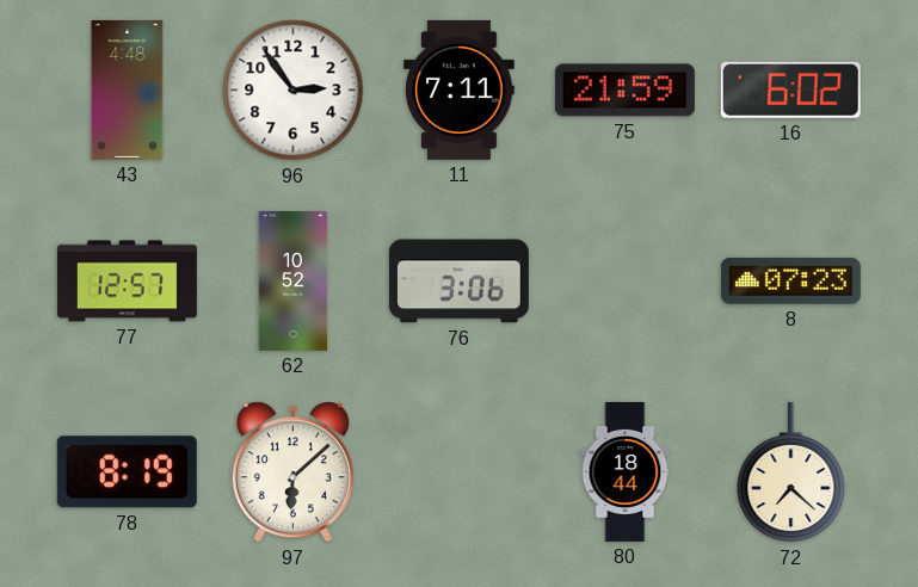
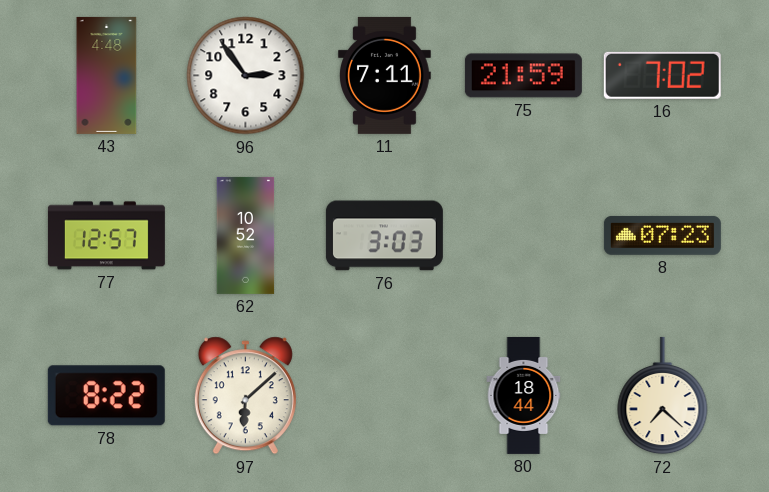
16: 6:02 -> 7:02
76: 3:06 -> 3:03
78: 8:19 -> 8:22
